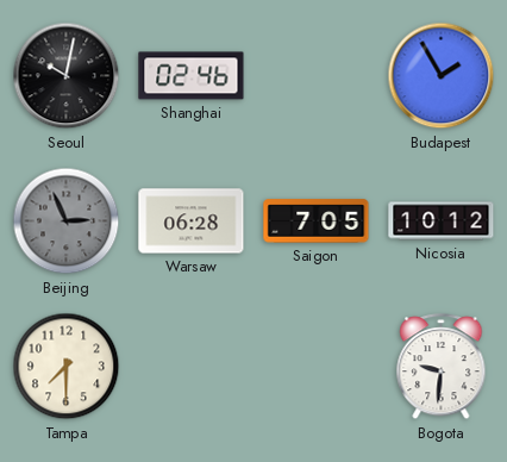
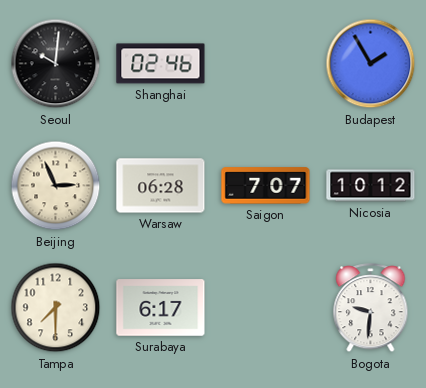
Seoul: 10:02 -> 10:01
Beijing dial: grey -> cream
Saigon: 7:05 -> 7:07
Surabaya: none -> 6:17
